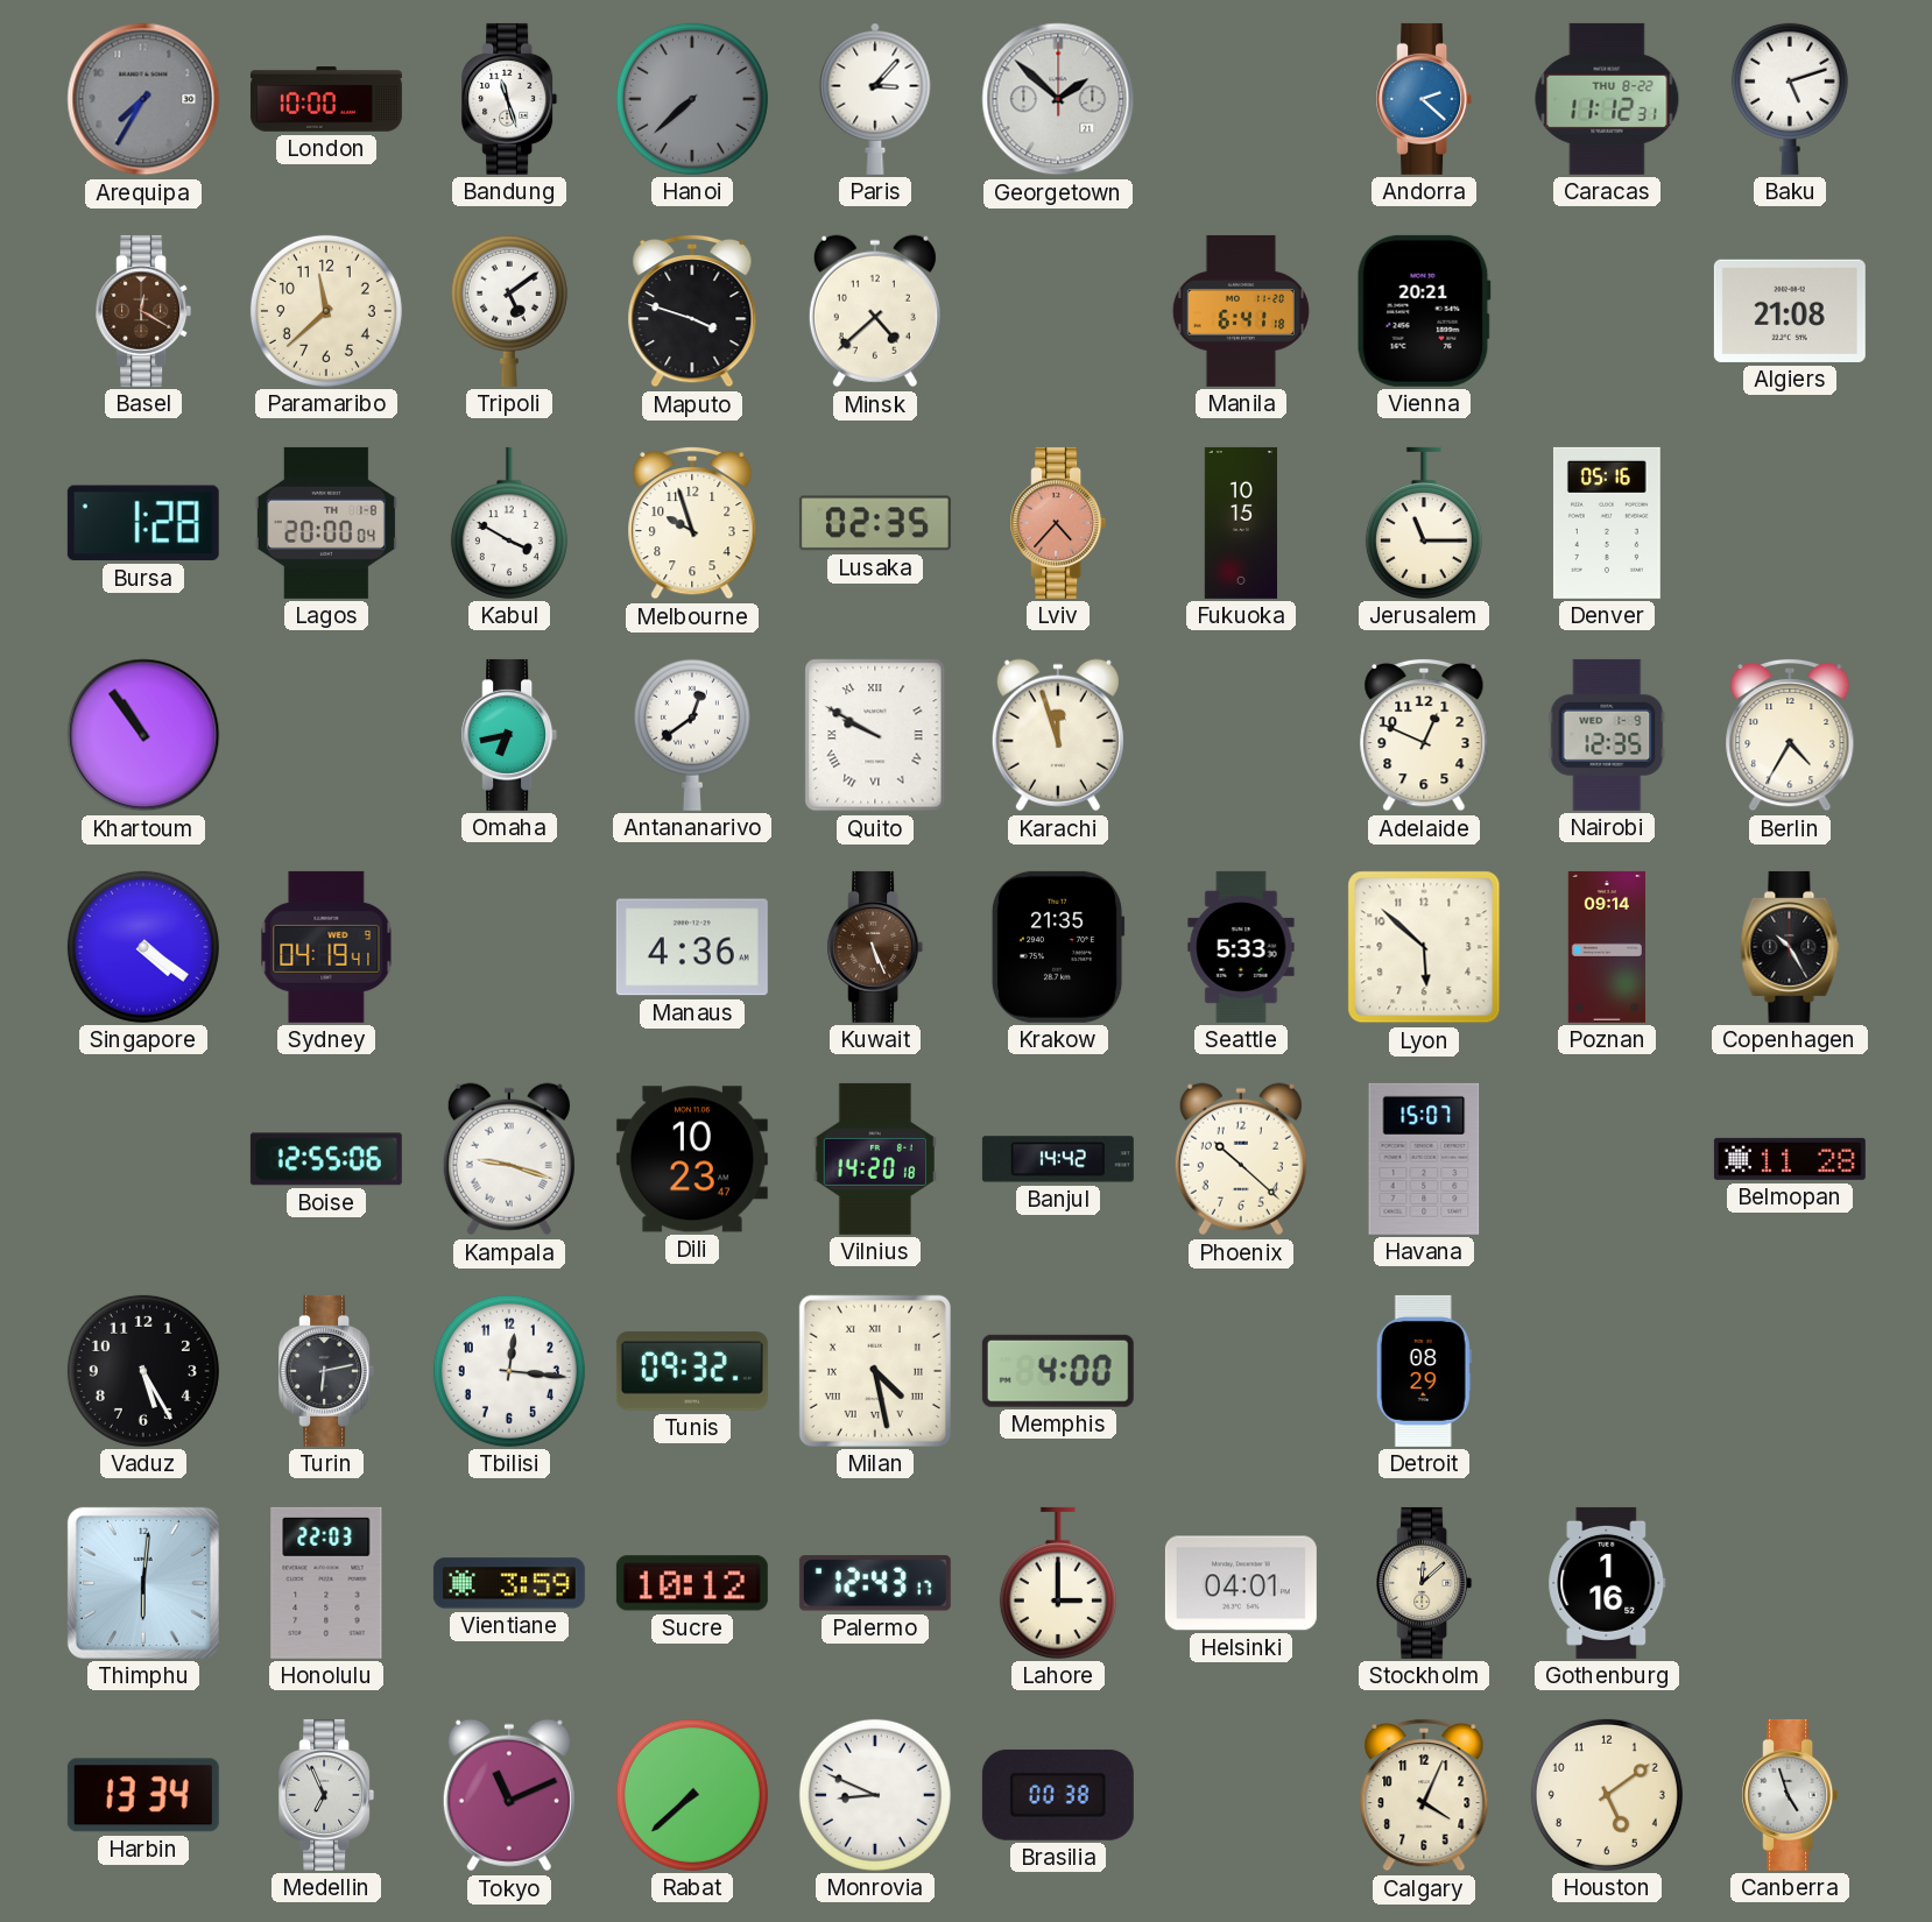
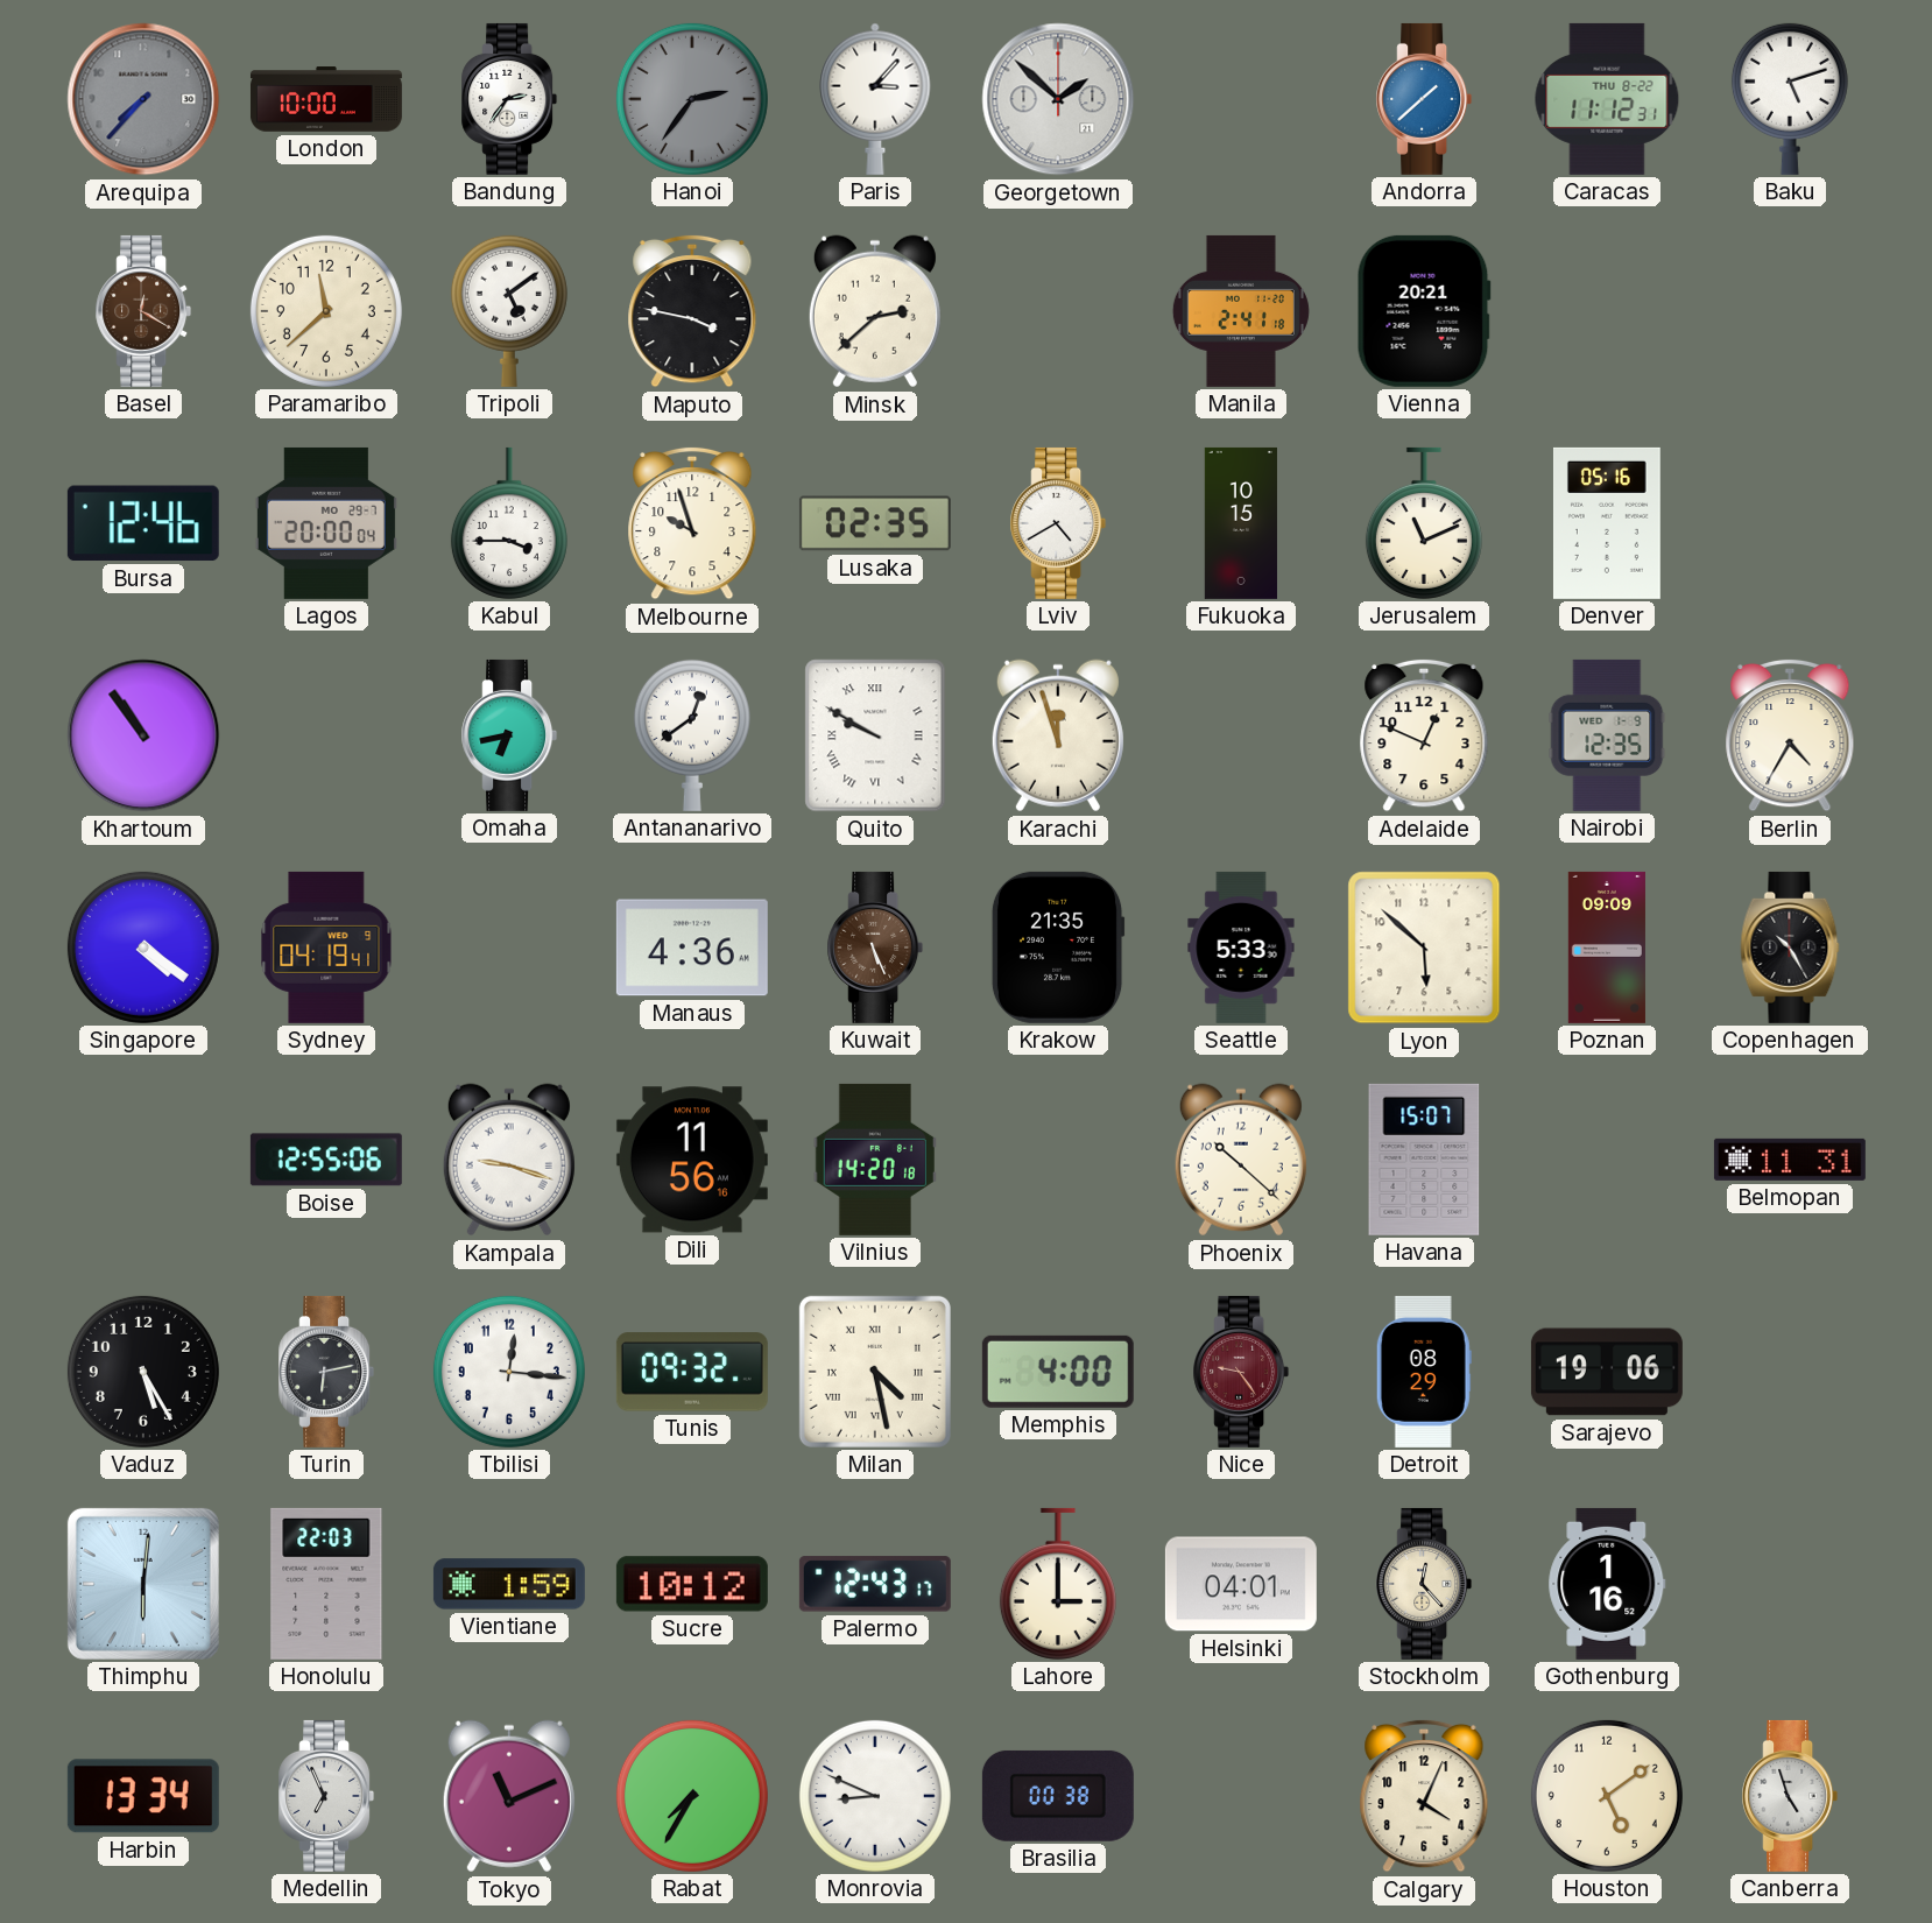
Arequipa: 7:35 -> 7:37
Bandung: 11:27 -> 2:36
Hanoi: 7:38 -> 2:36
Andorra: 2:22 -> 1:38
Maputo: 3:48 -> 3:47
Minsk: 4:38 -> 2:38
Manila: 6:41 -> 2:41
Algiers: 21:08 -> none
Bursa: 1:28 -> 12:46
Lagos date: TH 1-8 -> MO 29-7
Kabul: 3:50 -> 3:45
Lviv: 4:37 -> 4:40
Lviv dial: salmon -> white
Jerusalem: 11:15 -> 11:11
Poznan: 09:14 -> 09:09
Dili: 10:23 -> 11:56
Banjul: 14:42 -> none
Belmopan: 11:28 -> 11:31
Nice: none -> 9:24
Sarajevo: none -> 19:06
Vientiane: 3:59 -> 1:59
Stockholm: 12:08 -> 12:23
Rabat: 7:38 -> 7:35
